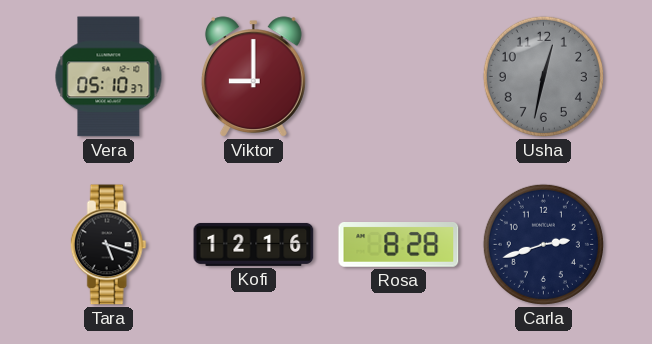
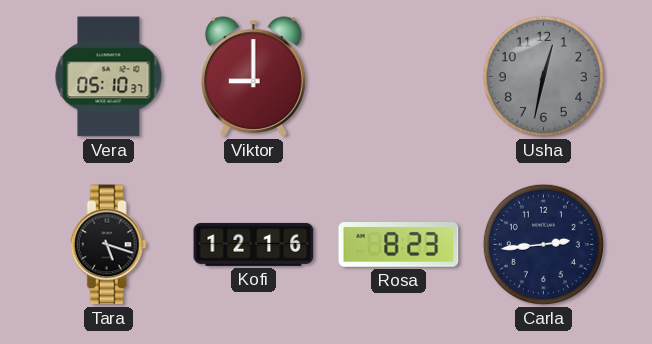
Rosa: 8:28 -> 8:23
Carla: 2:42 -> 2:44
